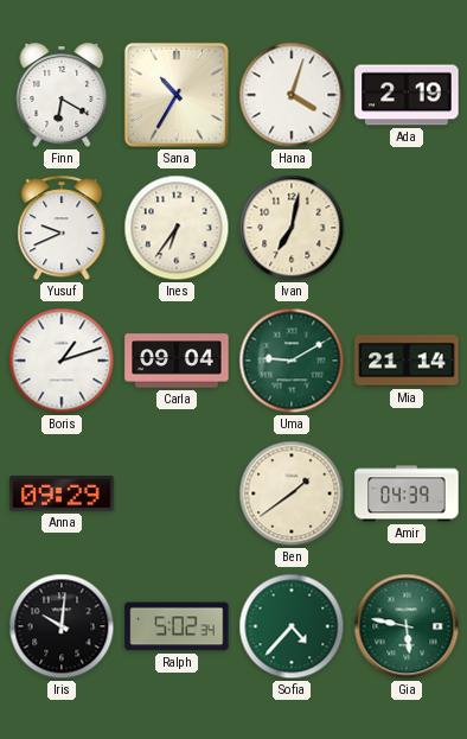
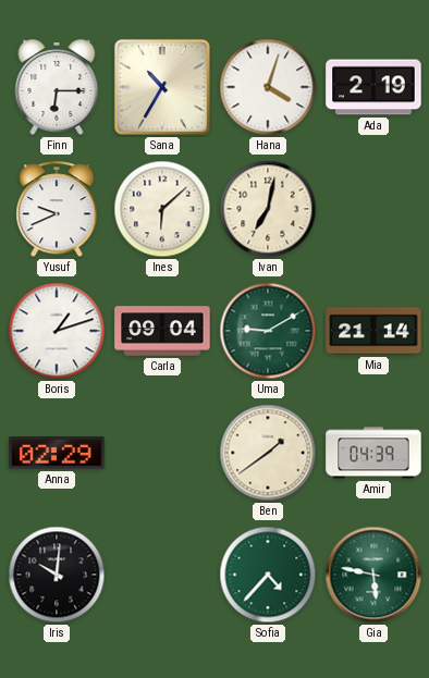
Finn: 6:20 -> 6:15
Ines: 6:36 -> 6:08
Anna: 09:29 -> 02:29
Ralph: 5:02 -> none
